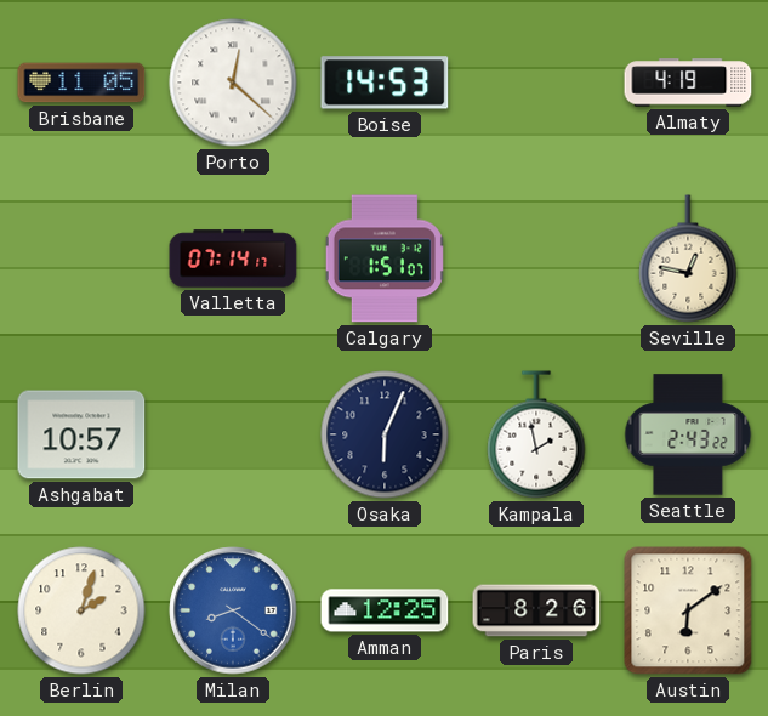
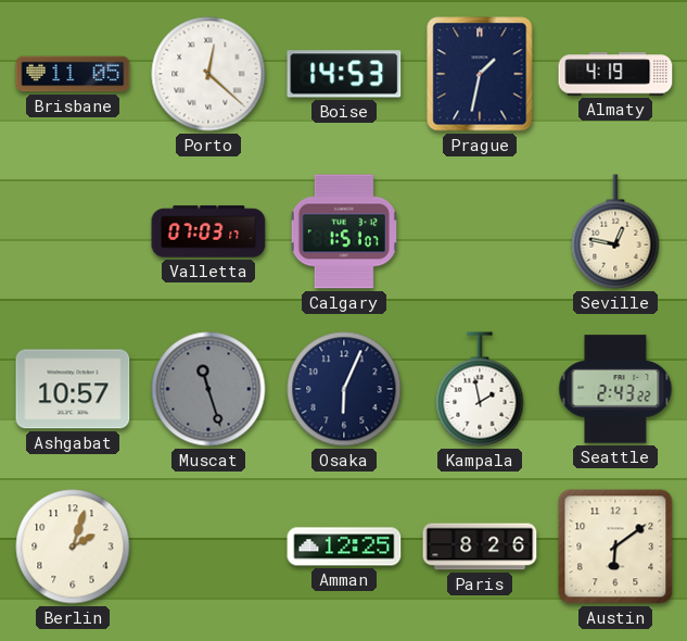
Prague: none -> 1:32
Valletta: 07:14 -> 07:03
Muscat: none -> 11:27
Milan: 8:21 -> none
